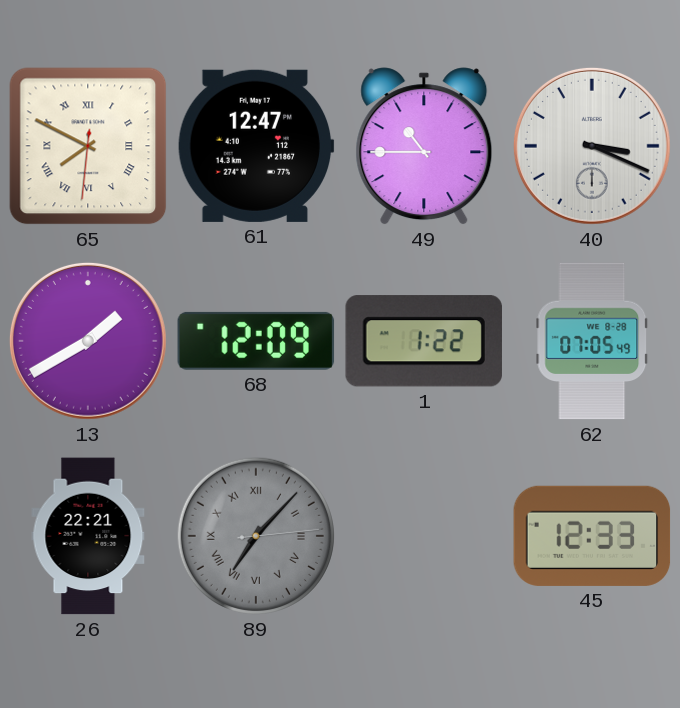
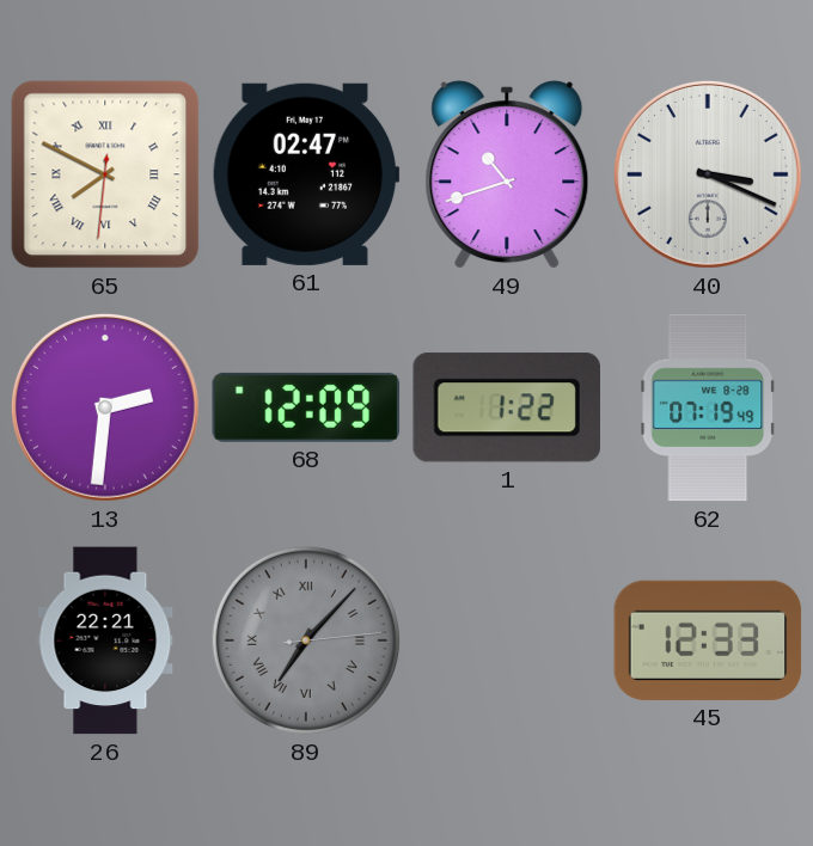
61: 12:47 -> 02:47
49: 10:45 -> 10:42
13: 1:40 -> 2:31
62: 07:05 -> 07:19
